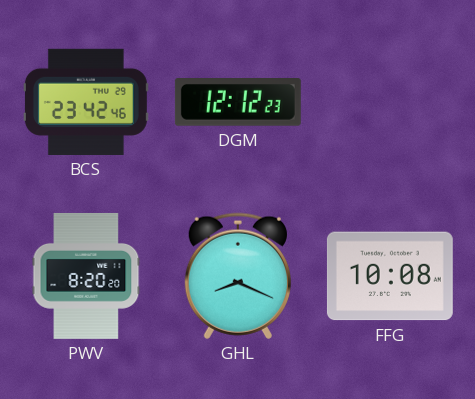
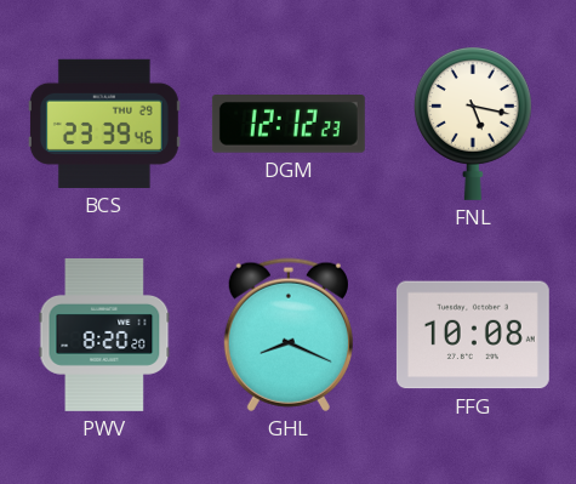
BCS: 23:42 -> 23:39
FNL: none -> 5:17
